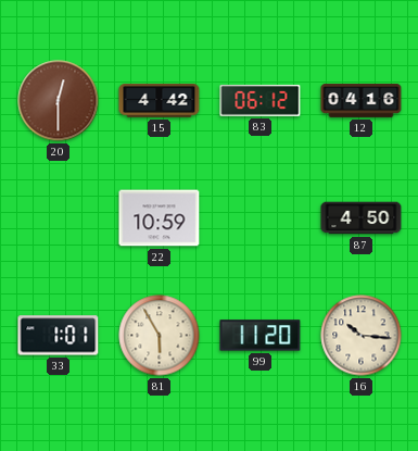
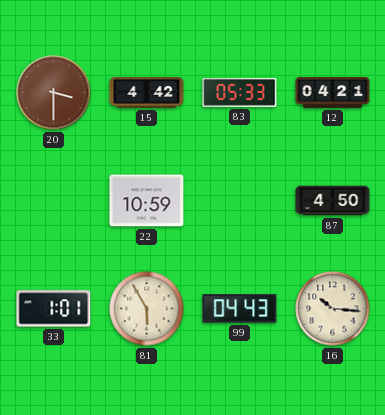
20: 12:30 -> 3:30
83: 06:12 -> 05:33
12: 04:16 -> 04:21
99: 11:20 -> 04:43
